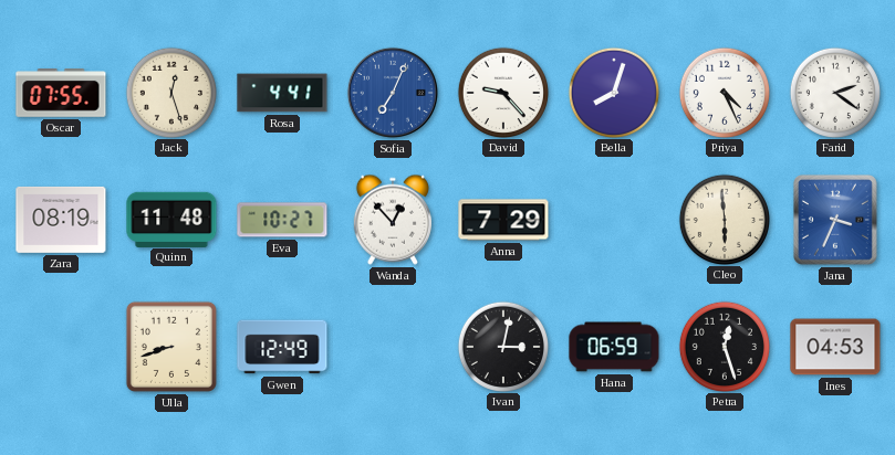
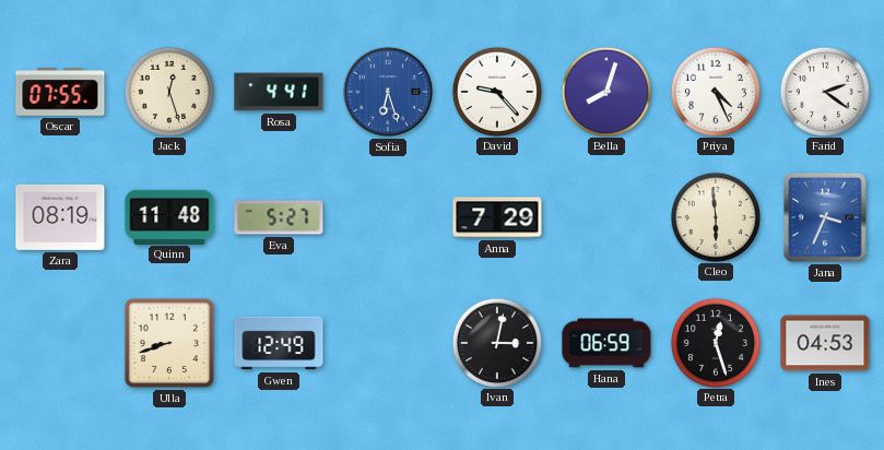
Sofia: 7:04 -> 6:27
Eva: 10:27 -> 5:27
Wanda: 12:53 -> none
